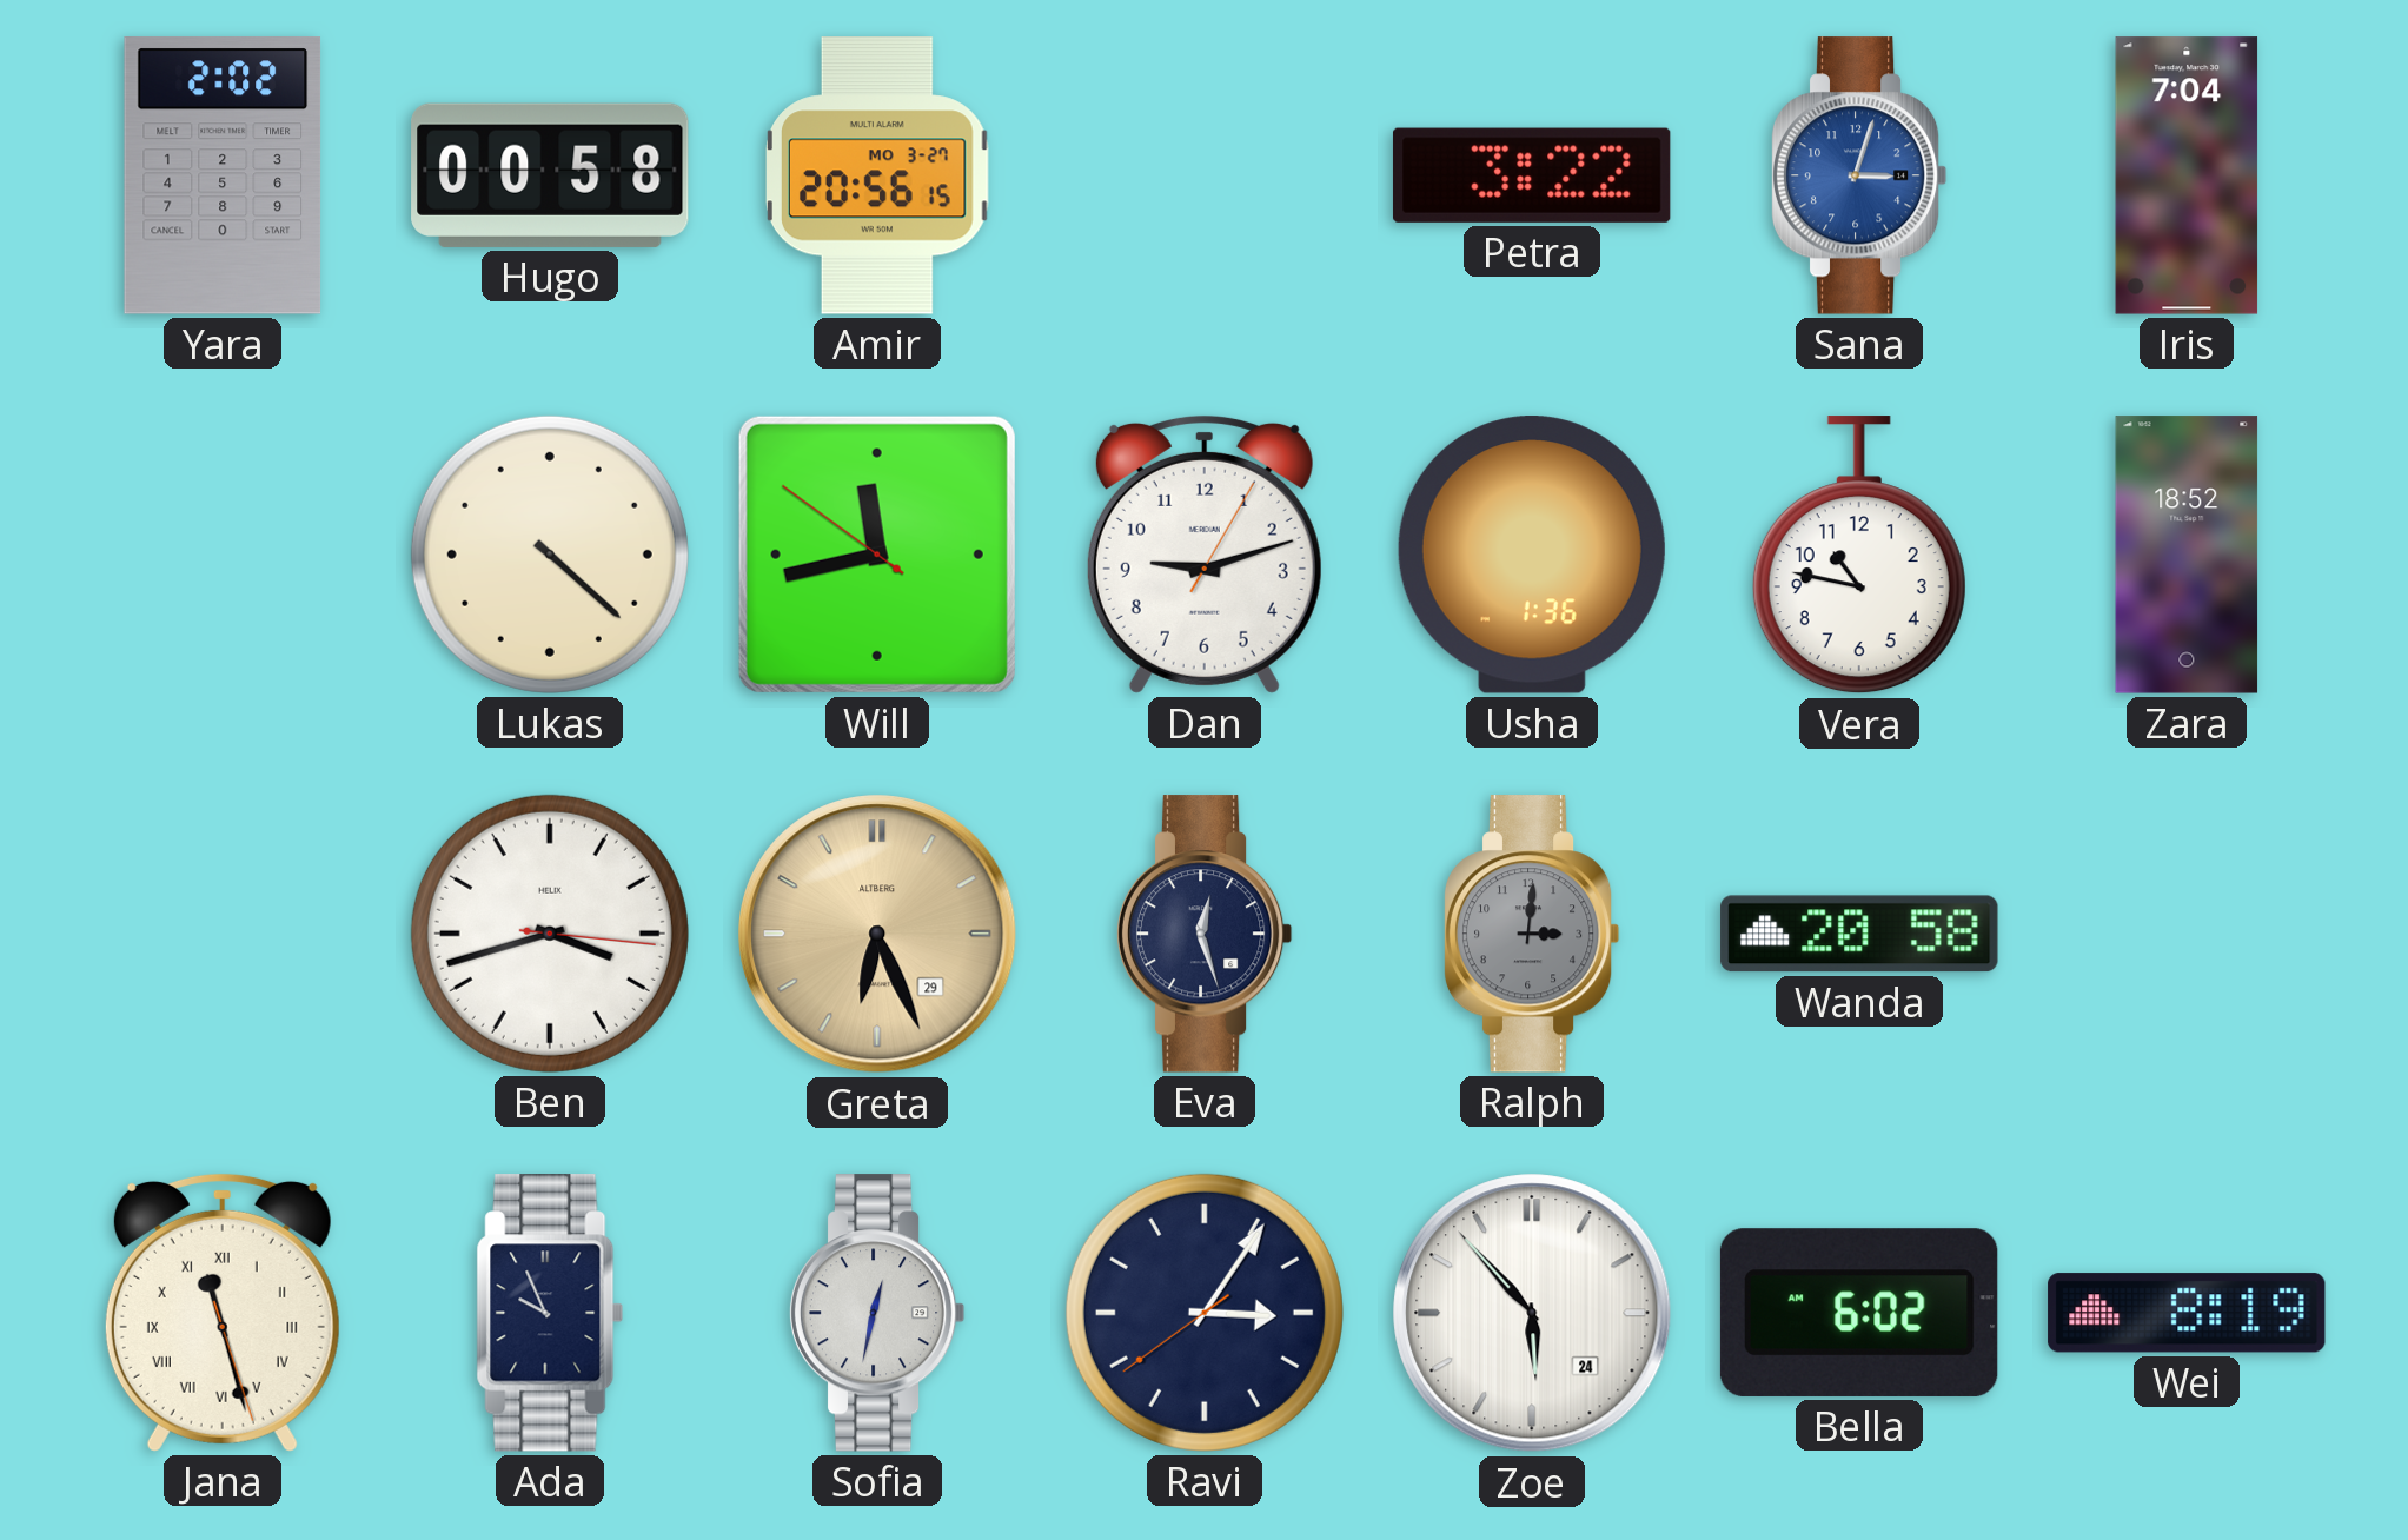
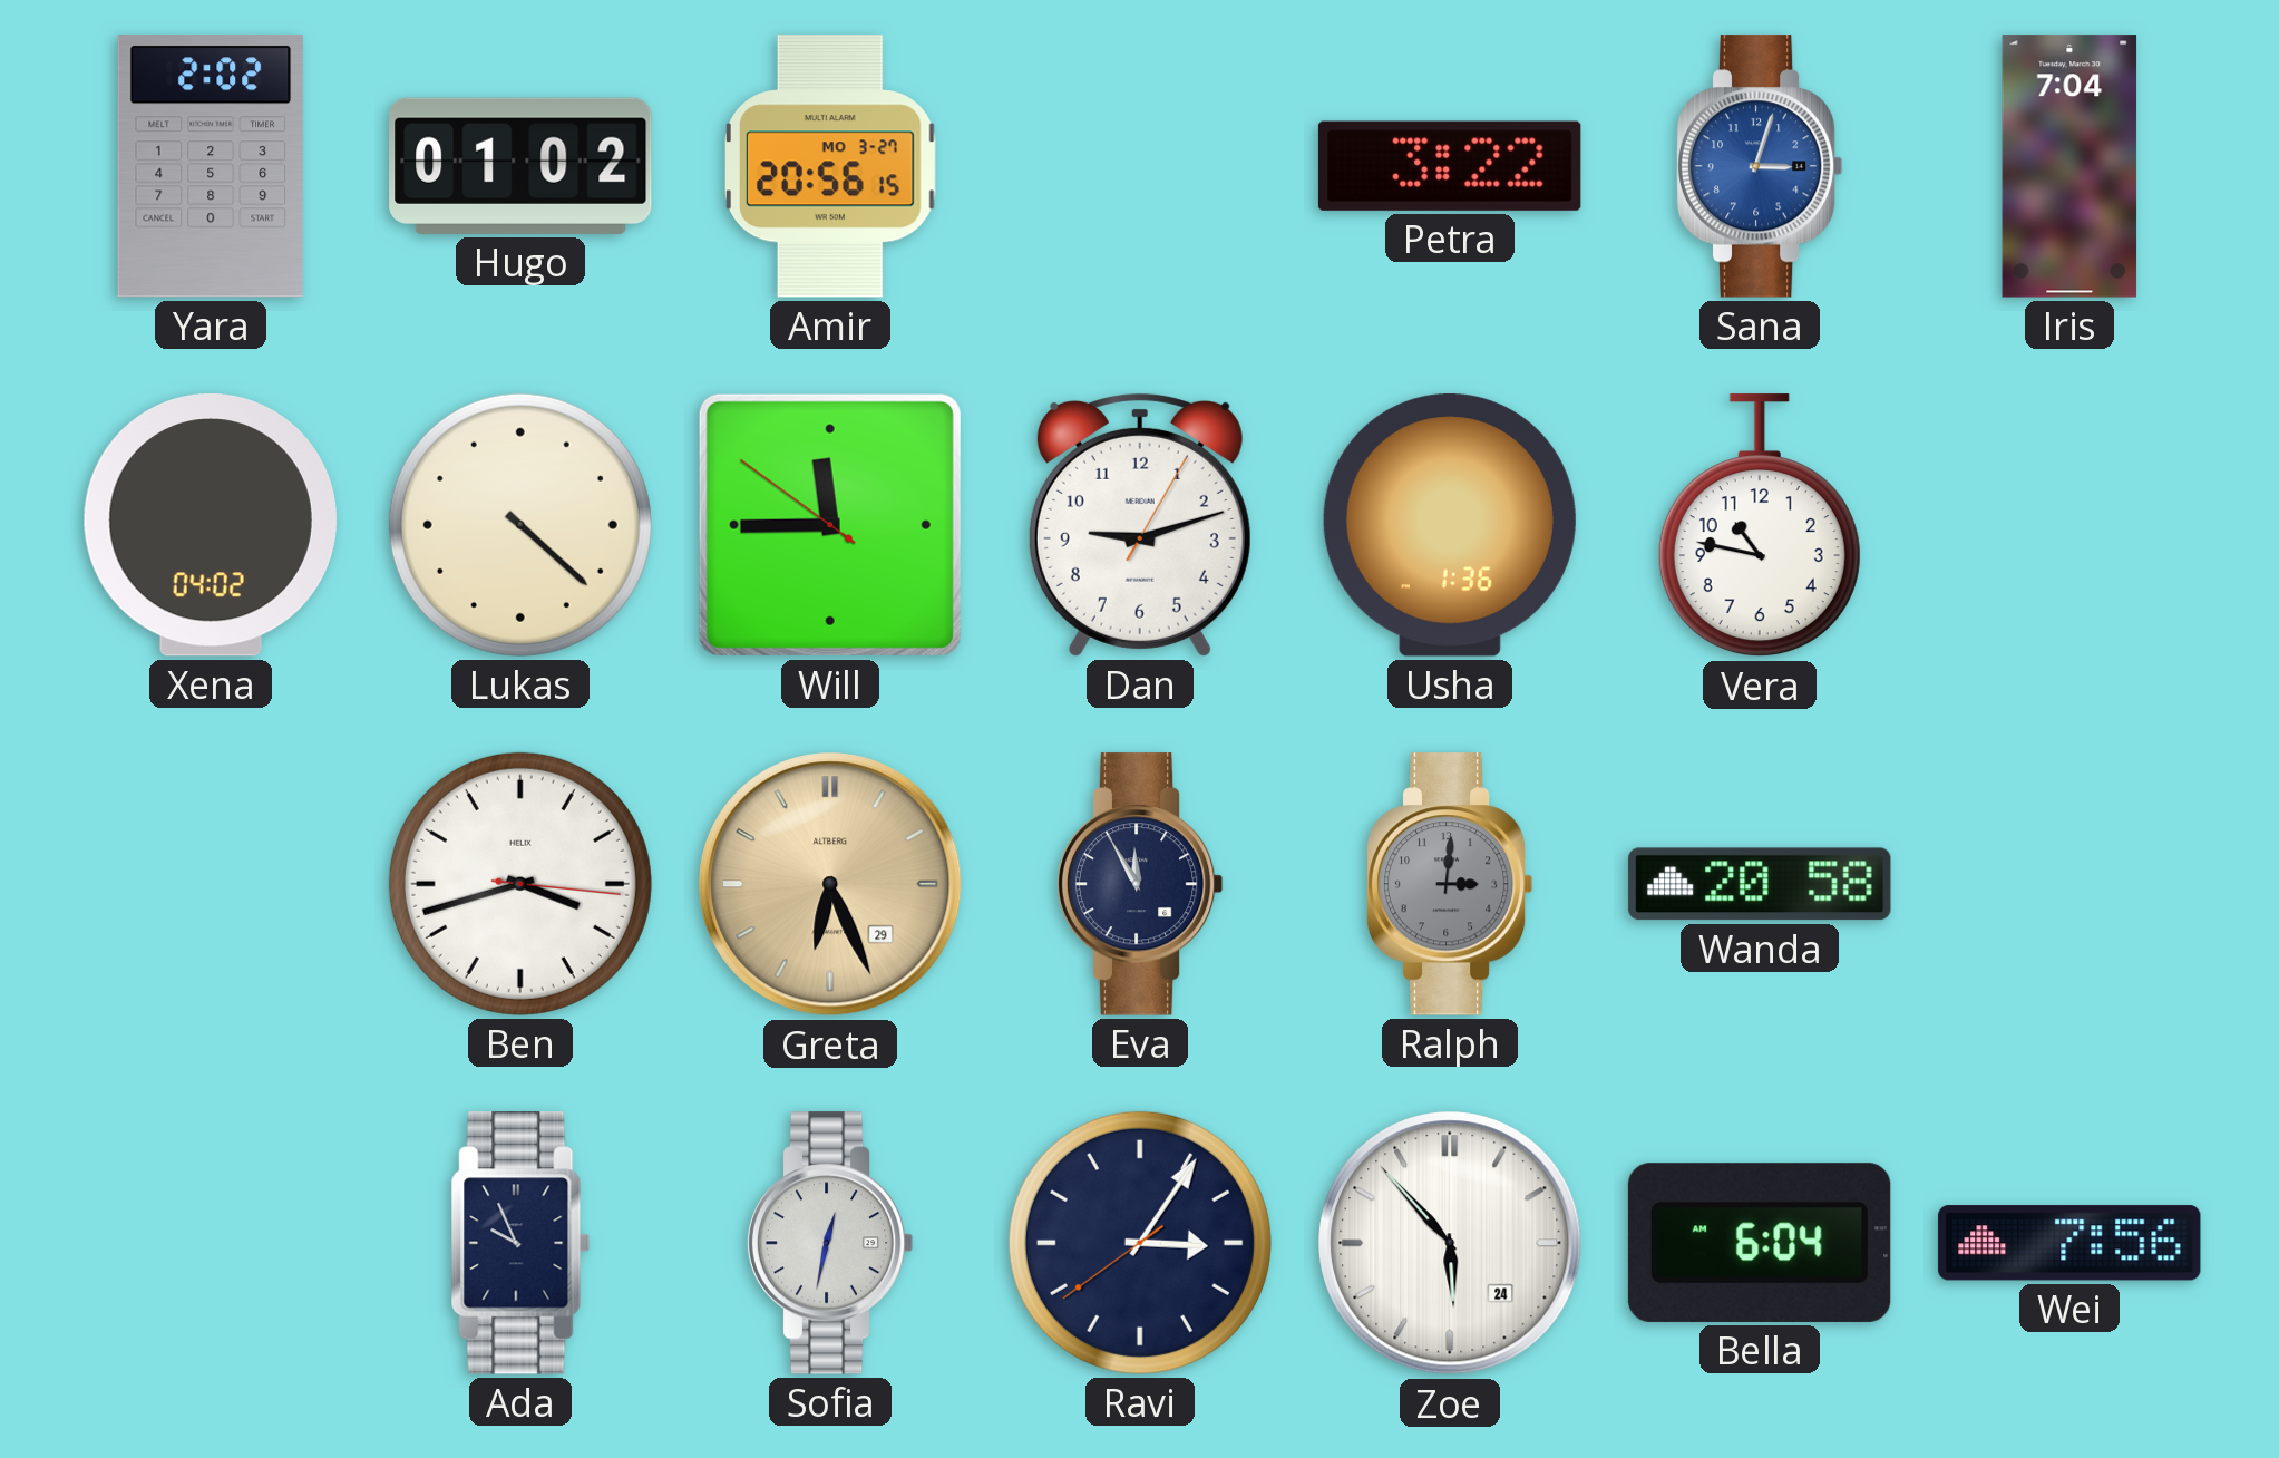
Hugo: 00:58 -> 01:02
Xena: none -> 04:02
Will: 11:42 -> 11:44
Zara: 18:52 -> none
Eva: 12:27 -> 11:55
Jana: 11:27 -> none
Bella: 6:02 -> 6:04
Wei: 8:19 -> 7:56
